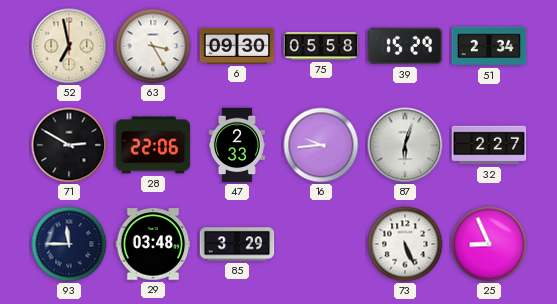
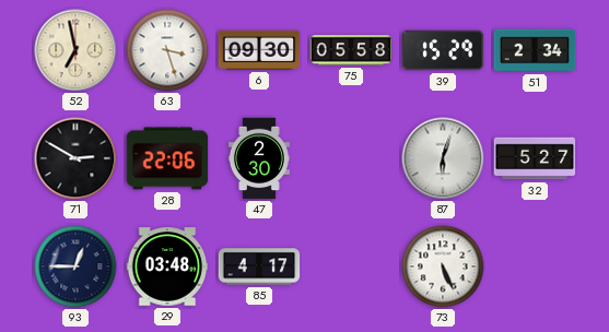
63: 3:25 -> 3:27
47: 2:33 -> 2:30
16: 9:44 -> none
32: 2:27 -> 5:27
93: 11:45 -> 12:45
85: 3:29 -> 4:17
25: 8:56 -> none
